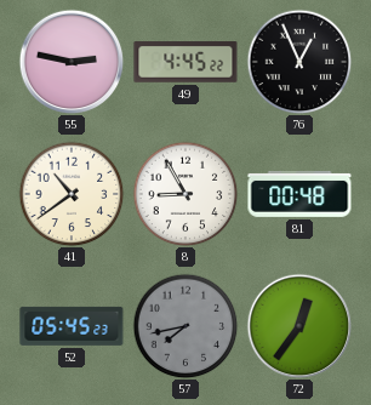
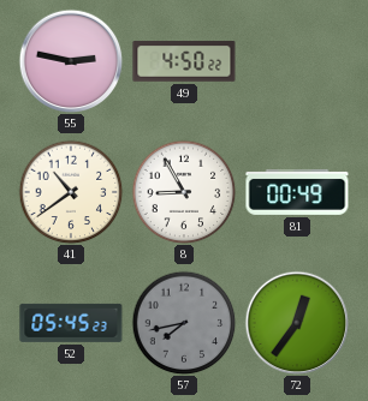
49: 4:45 -> 4:50
76: 12:56 -> none
81: 00:48 -> 00:49
